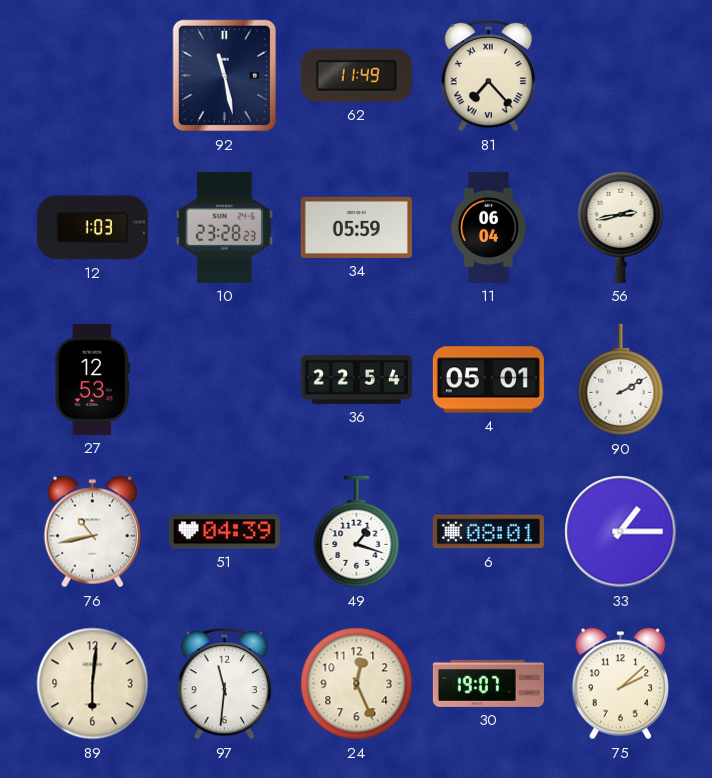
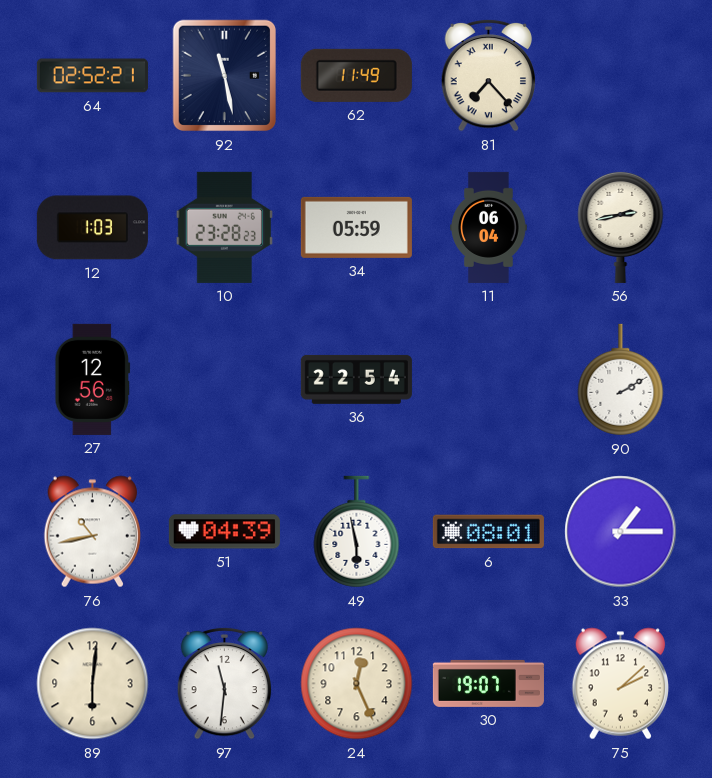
64: none -> 02:52
27: 12:53 -> 12:56
4: 05:01 -> none
49: 1:18 -> 5:58
